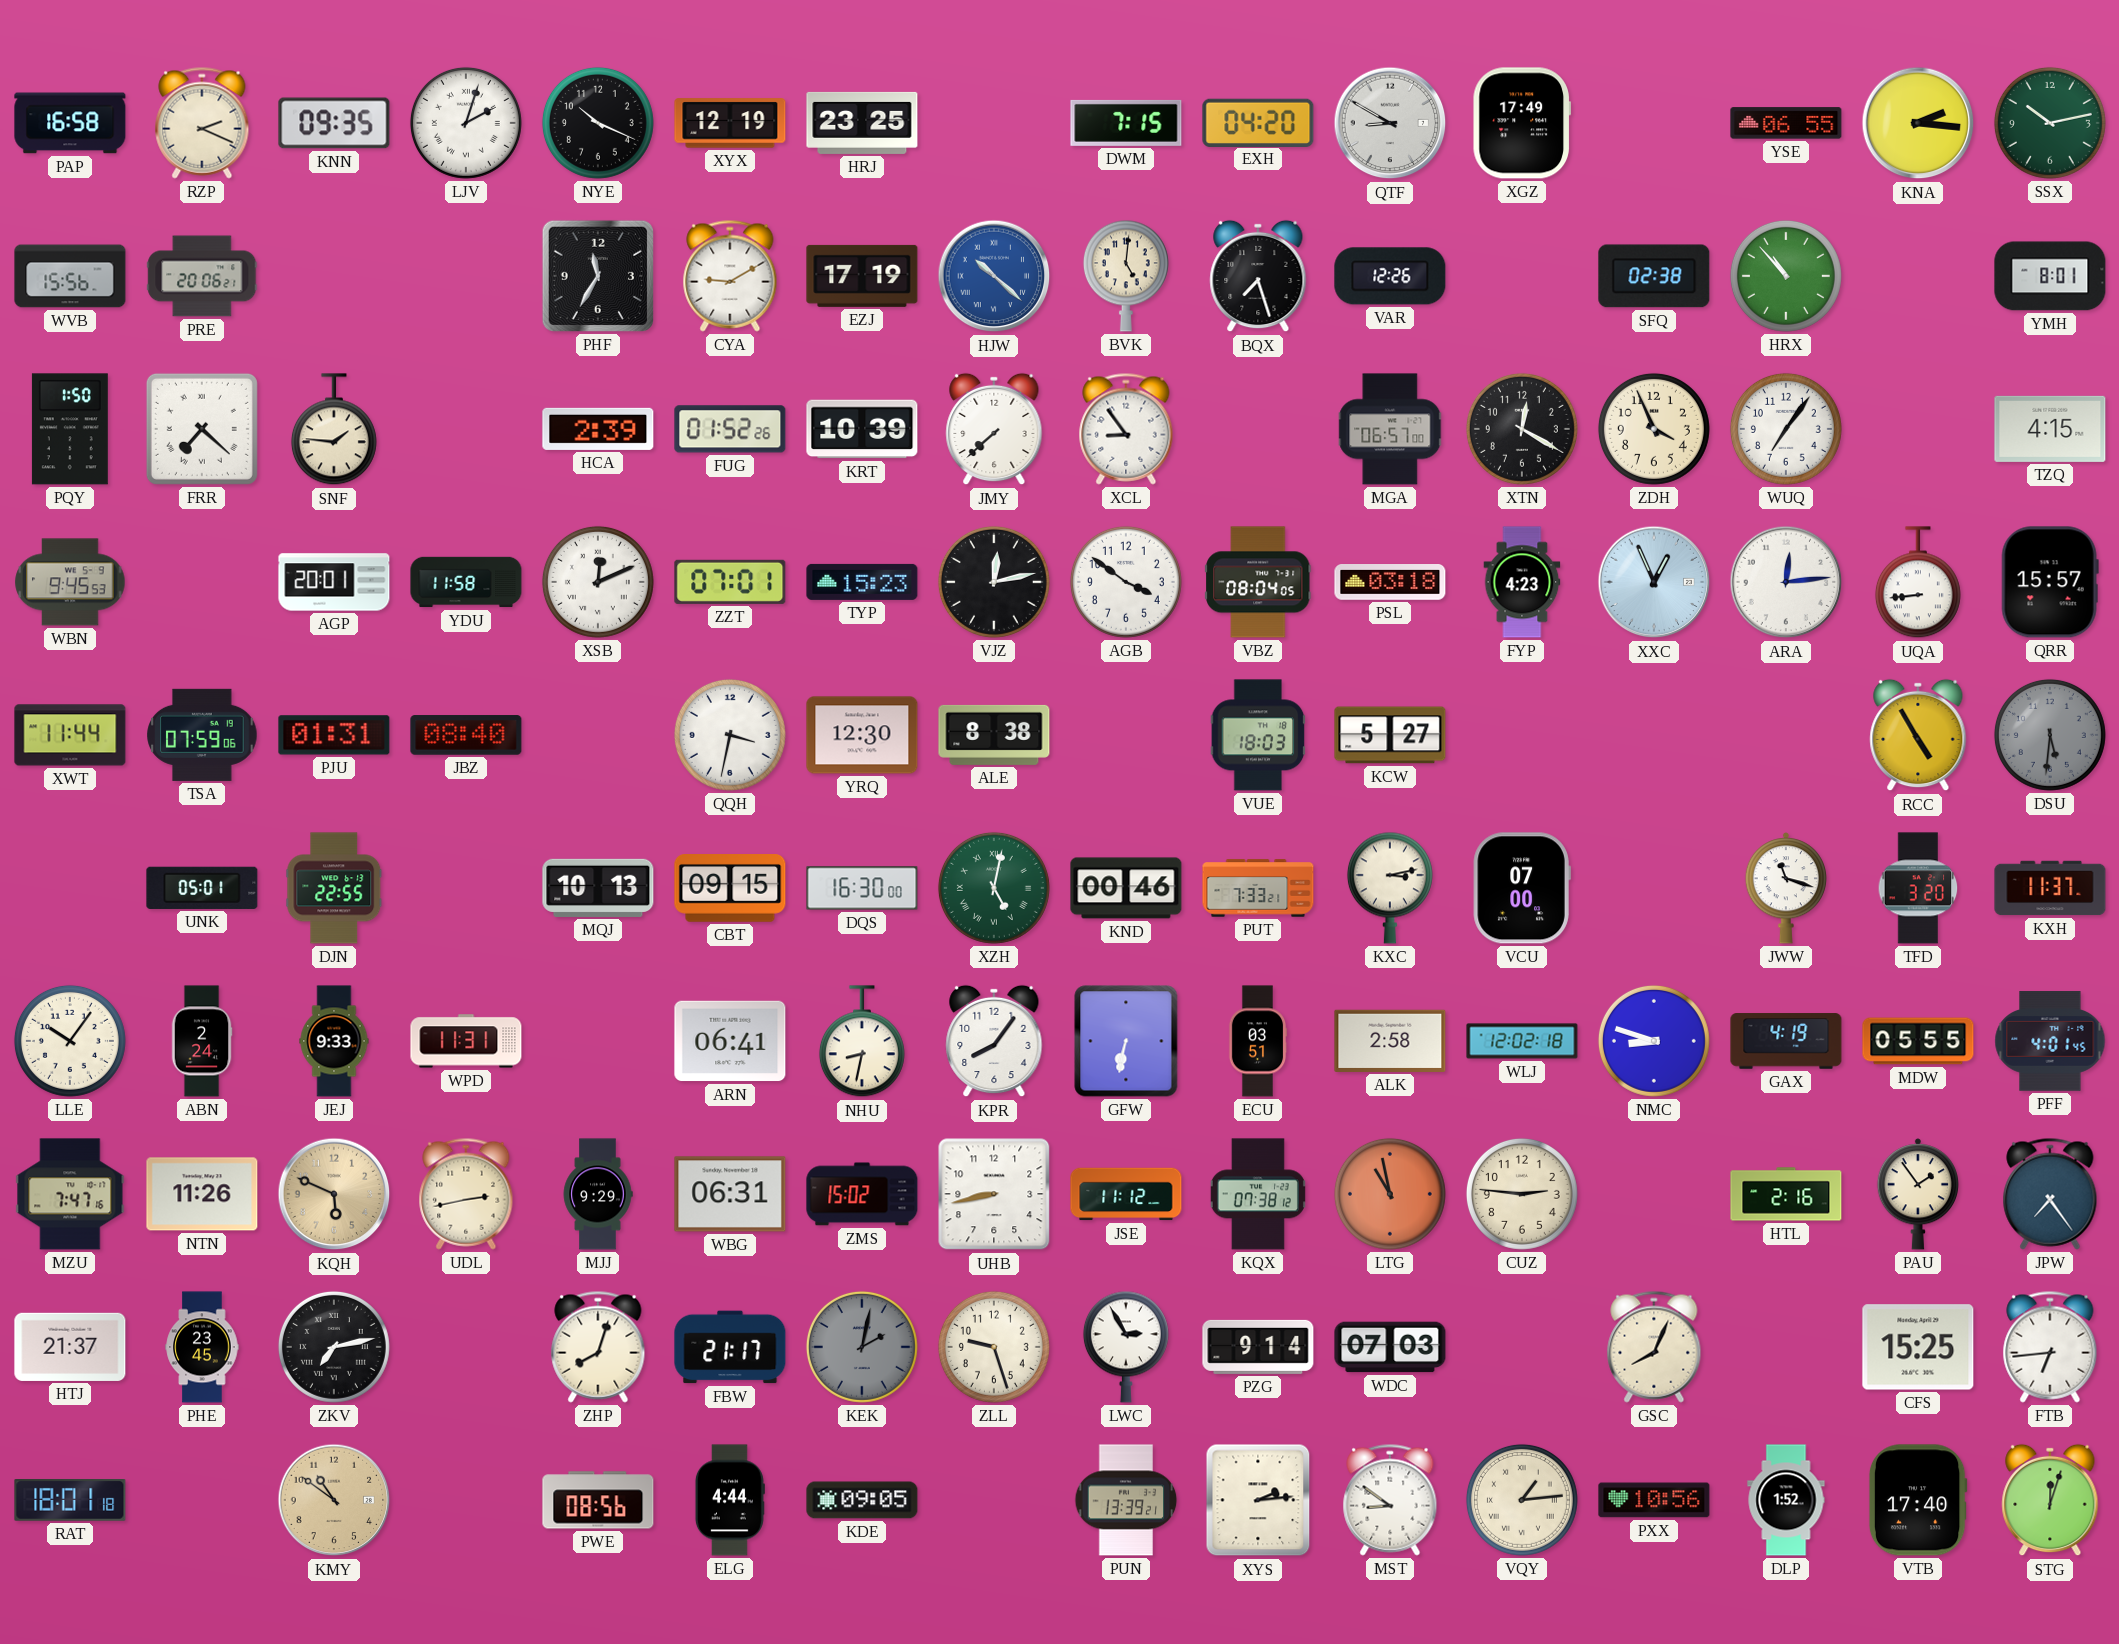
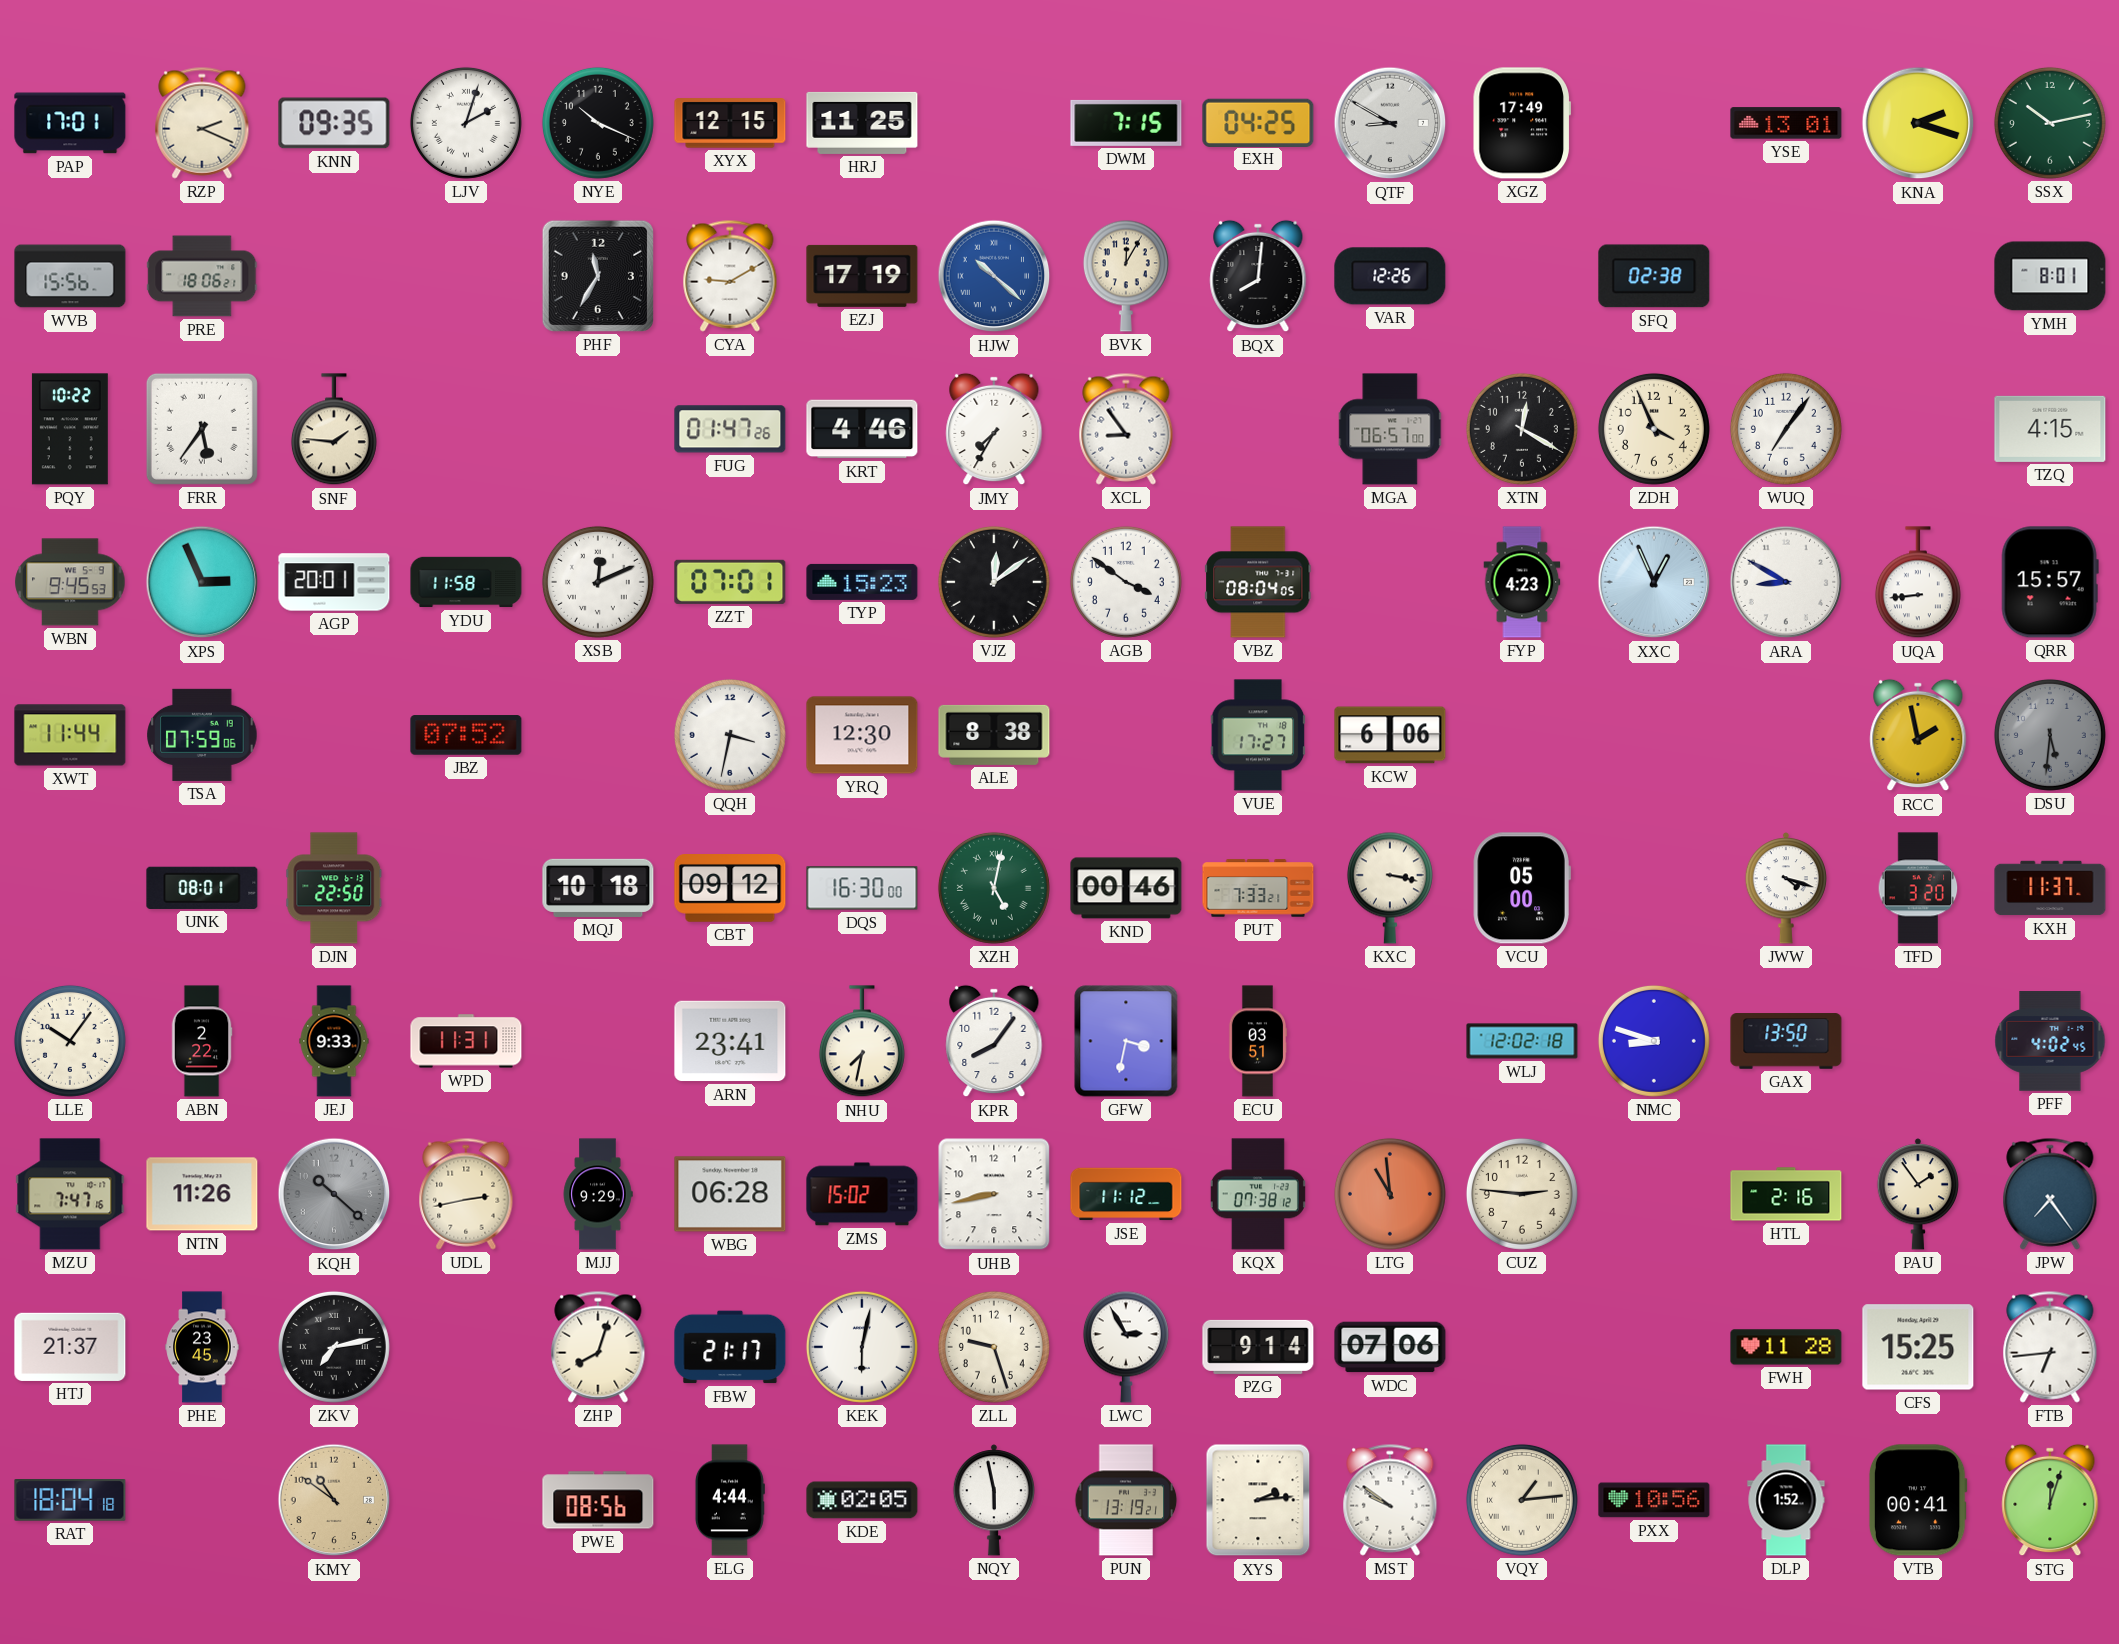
PAP: 16:58 -> 17:01
XYX: 12:19 -> 12:15
HRJ: 23:25 -> 11:25
EXH: 04:20 -> 04:25
YSE: 06:55 -> 13:01
KNA: 2:16 -> 2:18
PRE: 20:06 -> 18:06
BVK: 5:01 -> 12:05
BQX: 7:27 -> 8:01
HRX: 10:53 -> none
PQY: 1:50 -> 10:22
FRR: 7:22 -> 5:36
HCA: 2:39 -> none
FUG: 01:52 -> 01:47
KRT: 10:39 -> 4:46
JMY: 7:38 -> 7:35
XPS: none -> 2:56
VJZ: 12:13 -> 12:09
PSL: 03:18 -> none
ARA: 12:14 -> 8:50
PJU: 01:31 -> none
JBZ: 08:40 -> 07:52
VUE: 18:03 -> 17:27
KCW: 5:27 -> 6:06
RCC: 4:55 -> 1:58
UNK: 05:01 -> 08:01
DJN: 22:55 -> 22:50
MQJ: 10:13 -> 10:18
CBT: 09:15 -> 09:12
KXC: 3:13 -> 3:17
VCU: 07:00 -> 05:00
JWW: 11:18 -> 4:18
ABN: 2:24 -> 2:22
ARN: 06:41 -> 23:41
NHU: 8:32 -> 7:32
GFW: 6:32 -> 3:32
ALK: 2:58 -> none
GAX: 4:19 -> 13:50
MDW: 05:55 -> none
PFF: 4:01 -> 4:02
KQH: 5:49 -> 10:22
KQH dial: champagne -> grey
WBG: 06:31 -> 06:28
LTG: 10:58 -> 10:59
KEK: 2:02 -> 6:02
KEK dial: grey -> white
WDC: 07:03 -> 07:06
GSC: 8:04 -> none
FWH: none -> 11:28
RAT: 18:01 -> 18:04
KDE: 09:05 -> 02:05
NQY: none -> 5:58
PUN: 13:39 -> 13:19
MST: 8:51 -> 9:51
VTB: 17:40 -> 00:41
